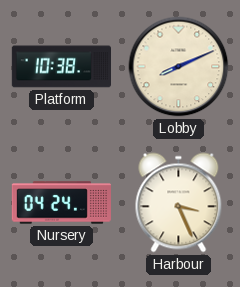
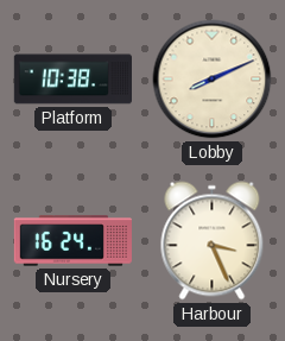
Nursery: 04:24 -> 16:24
